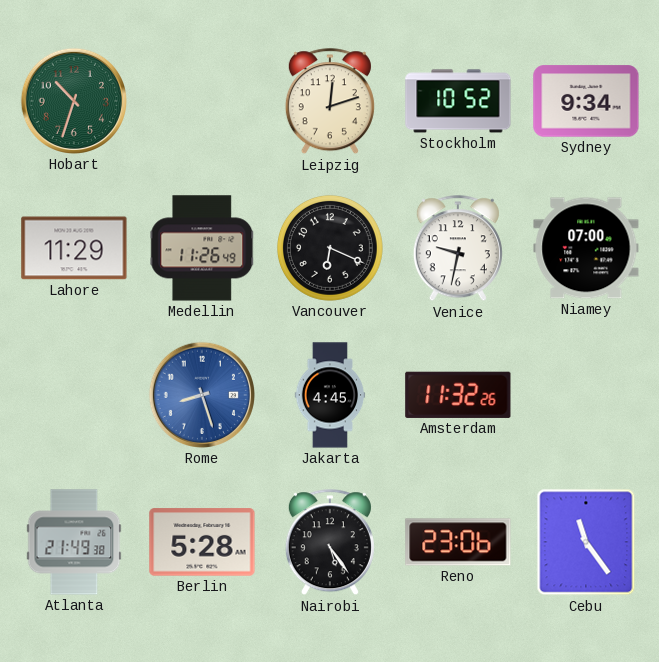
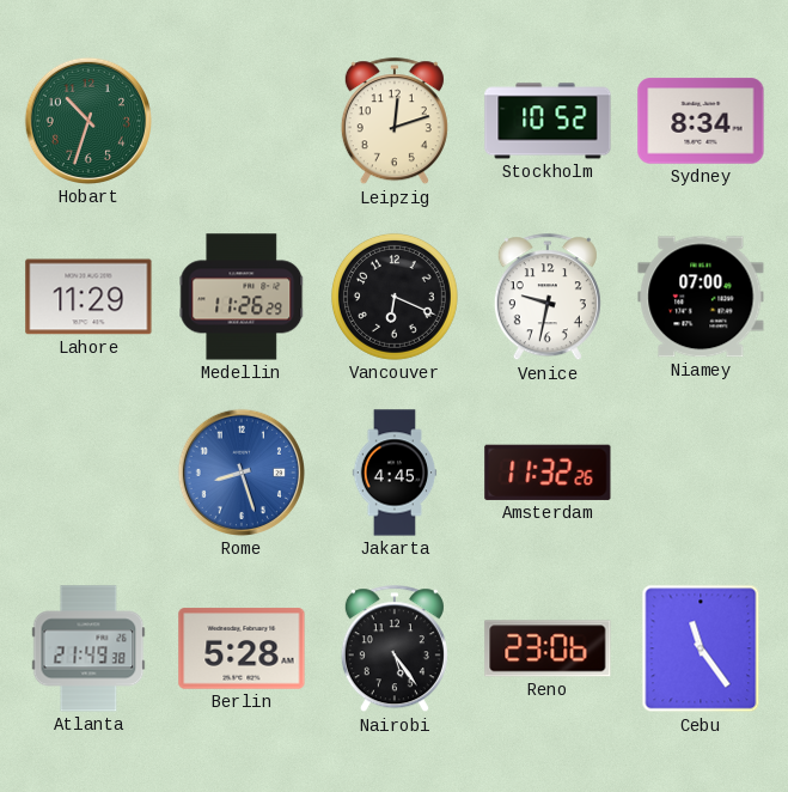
Sydney: 9:34 -> 8:34
Medellin: 11:26:49 -> 11:26:29
